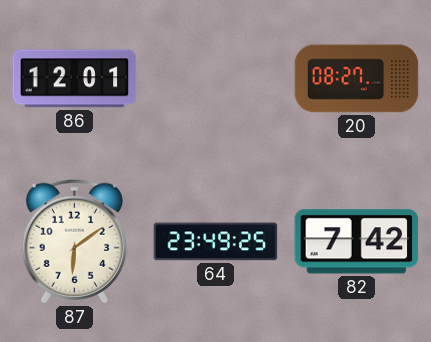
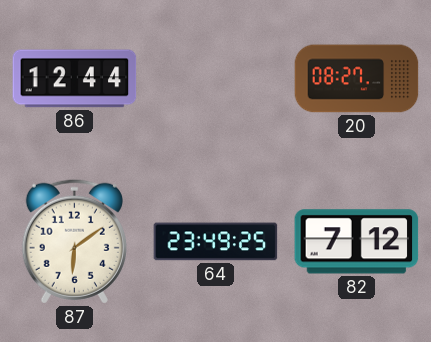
86: 12:01 -> 12:44
82: 7:42 -> 7:12
